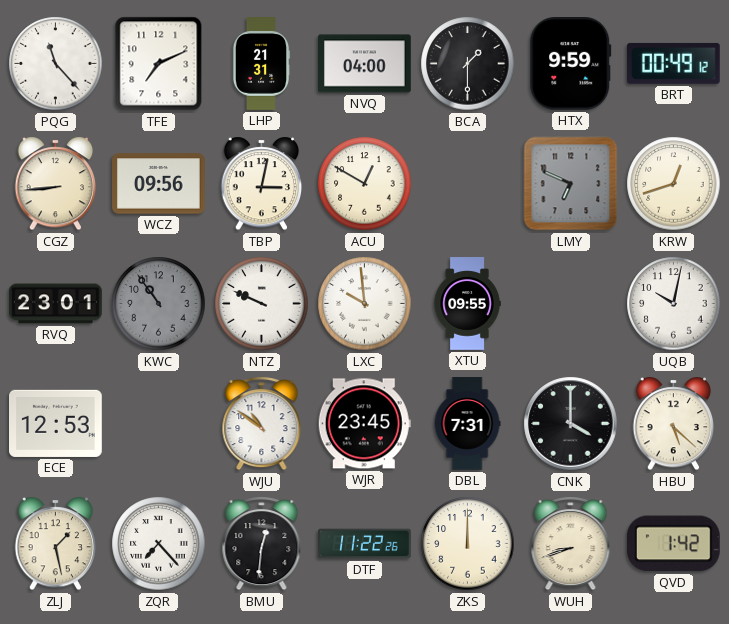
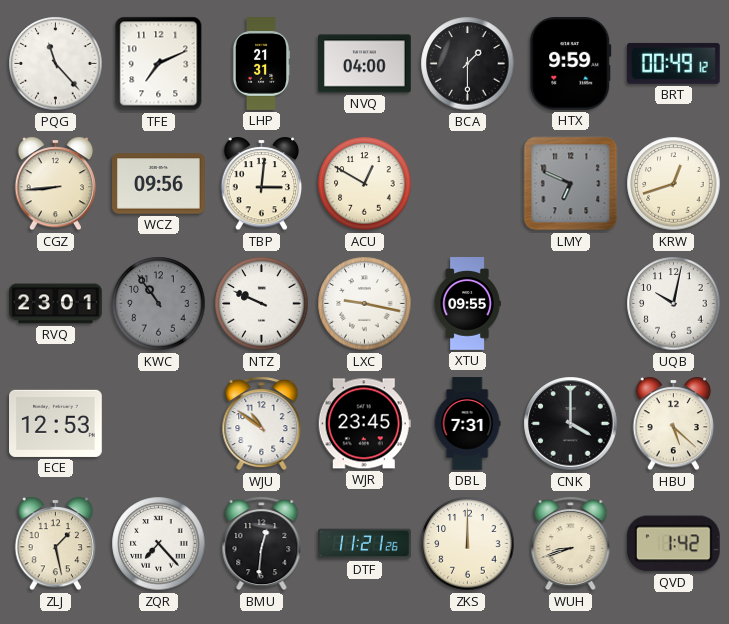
TBP: 3:02 -> 3:01
LXC: 9:59 -> 9:17
DTF: 11:22 -> 11:21
